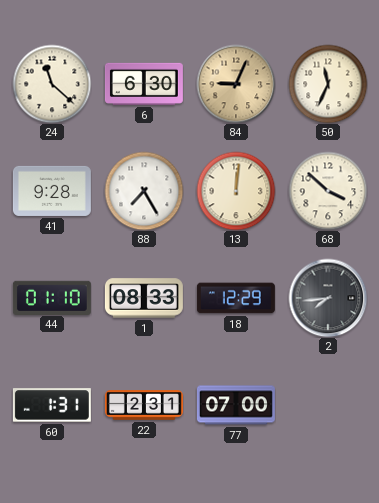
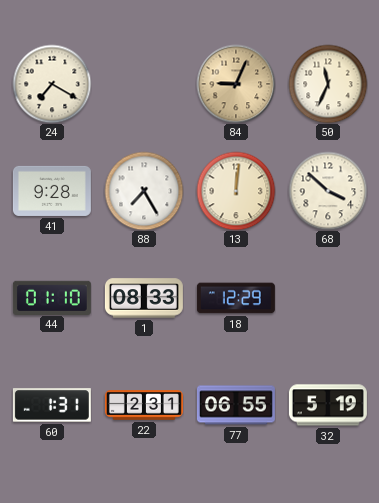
24: 11:22 -> 7:20
6: 6:30 -> none
2: 7:44 -> none
77: 07:00 -> 06:55
32: none -> 5:19
